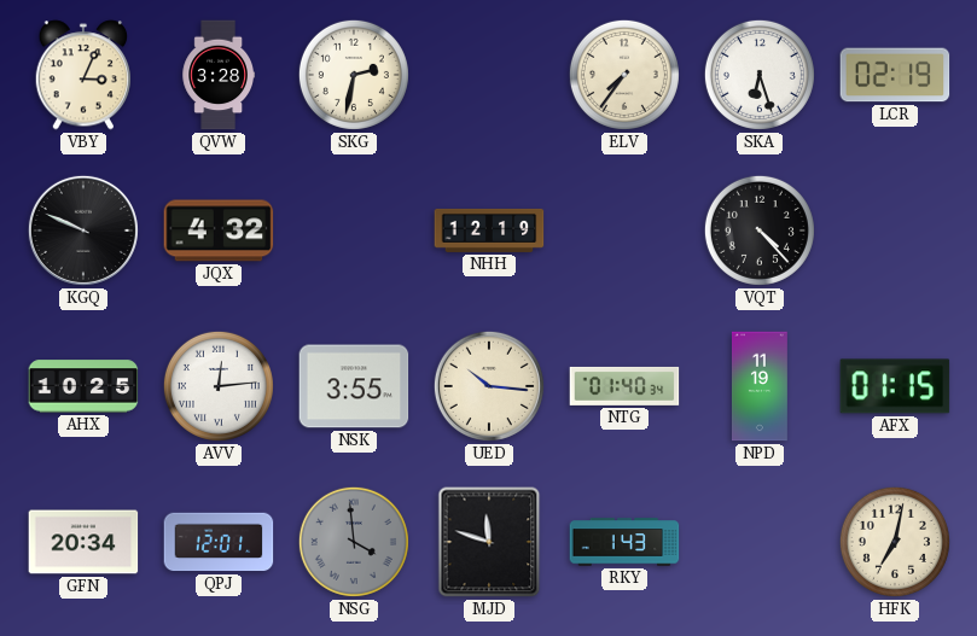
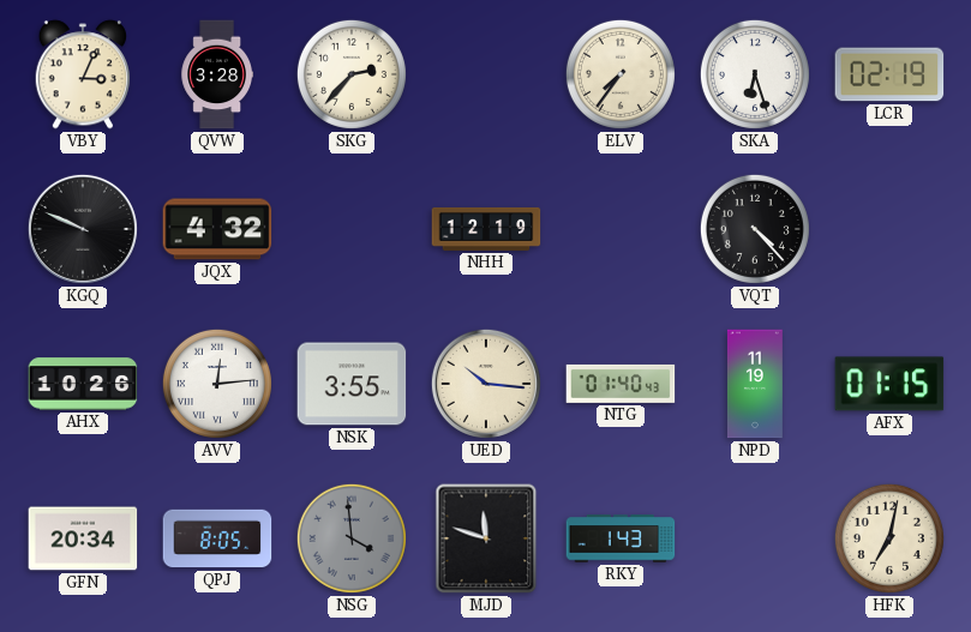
SKG: 2:32 -> 2:37
AHX: 10:25 -> 10:26
NTG: 01:40:34 -> 01:40:43
QPJ: 12:01 -> 8:05
